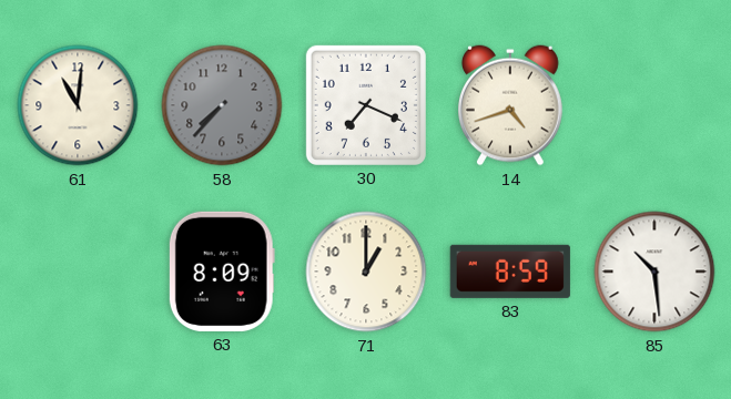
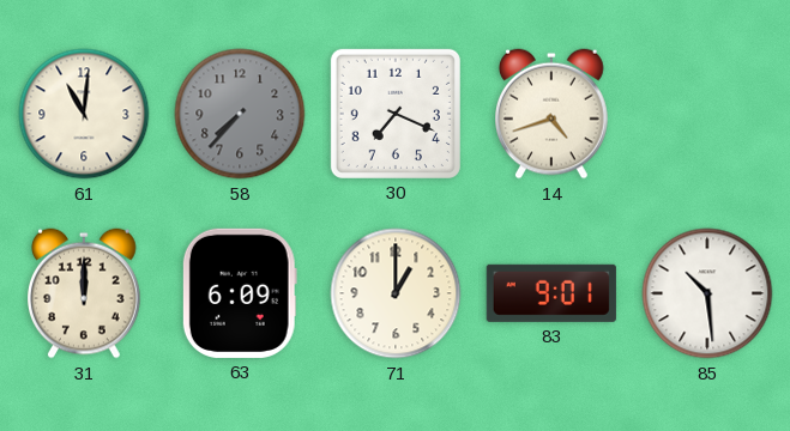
31: none -> 12:00
63: 8:09 -> 6:09
83: 8:59 -> 9:01
